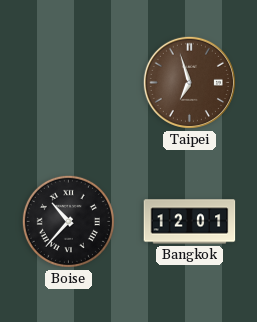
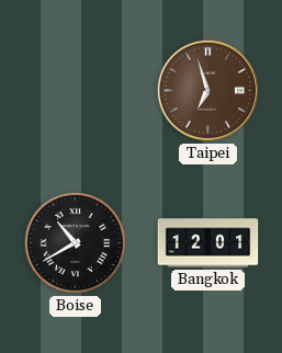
Boise: 10:37 -> 10:40
